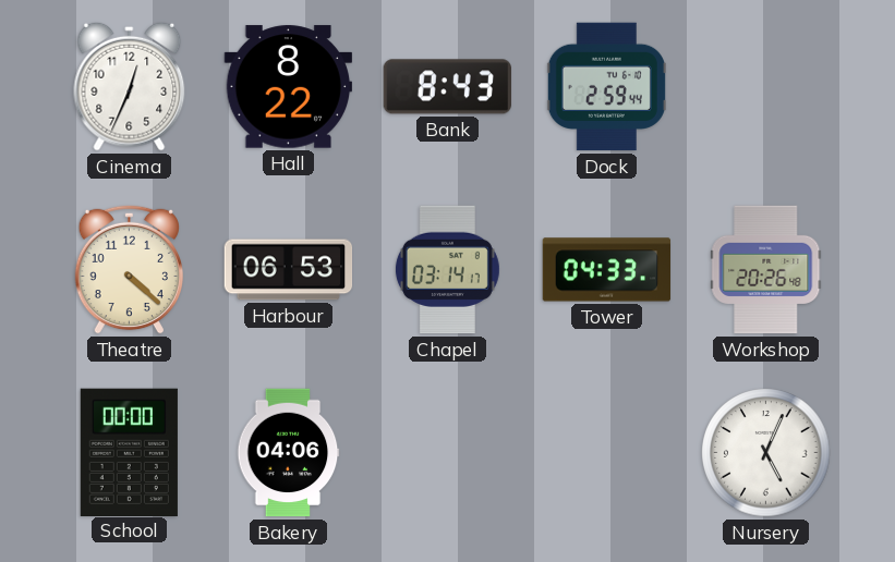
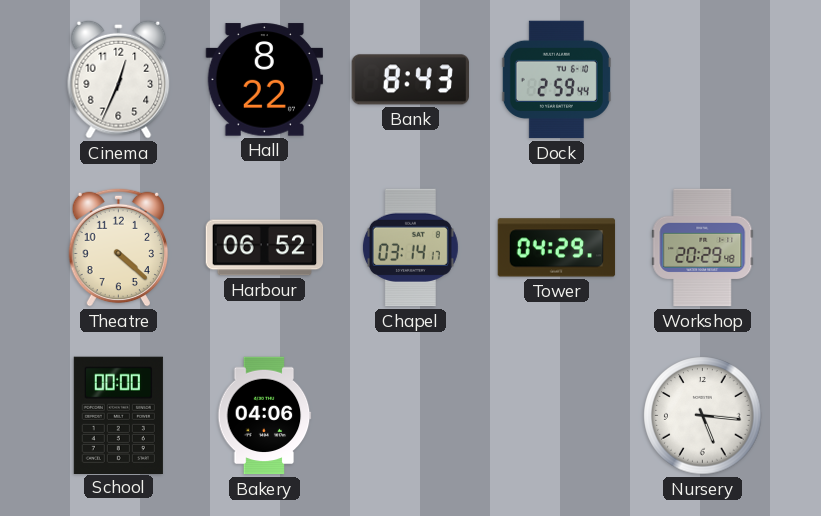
Harbour: 06:53 -> 06:52
Tower: 04:33 -> 04:29
Workshop: 20:26 -> 20:29
Nursery: 5:04 -> 5:16
